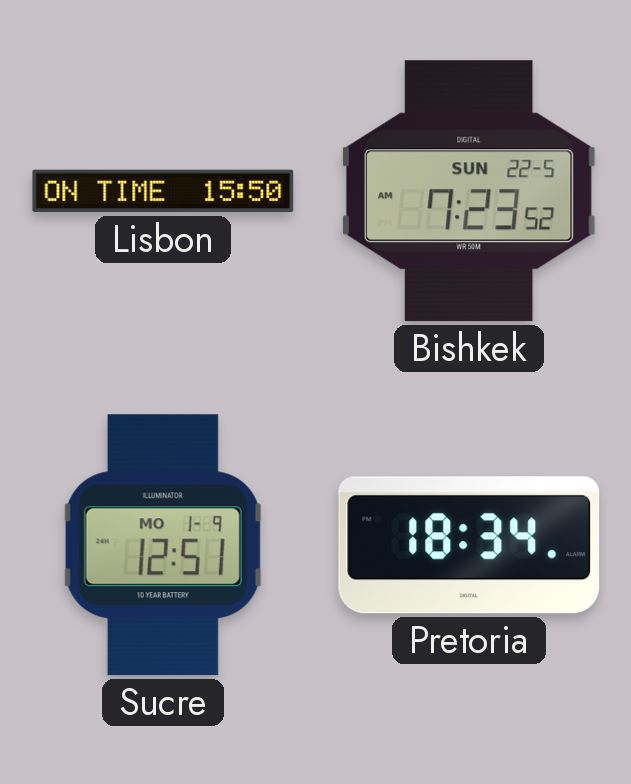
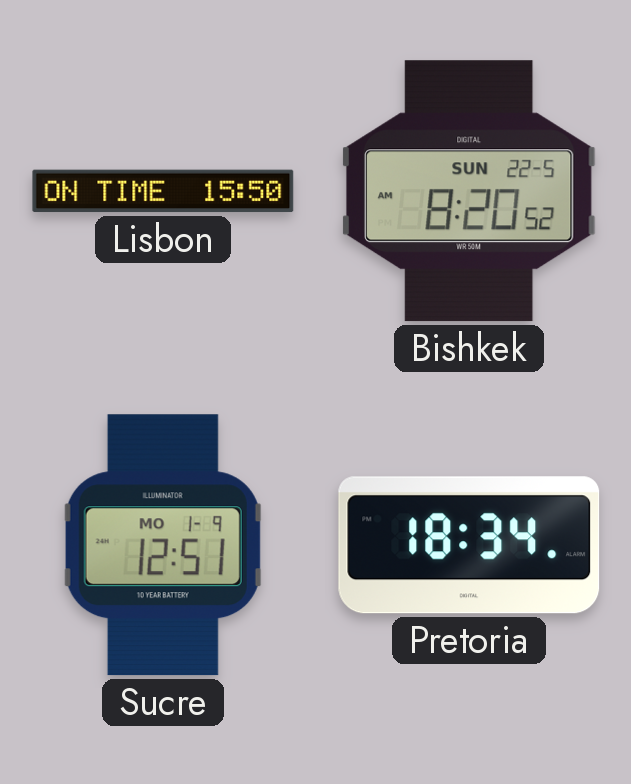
Bishkek: 7:23 -> 8:20
